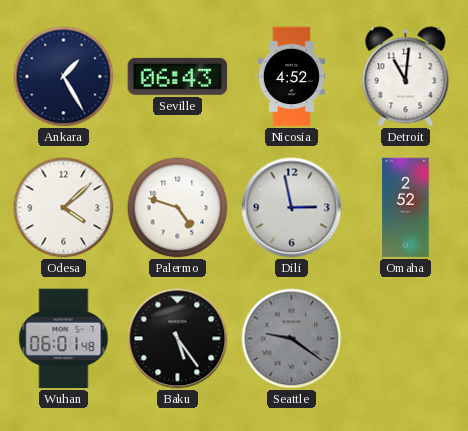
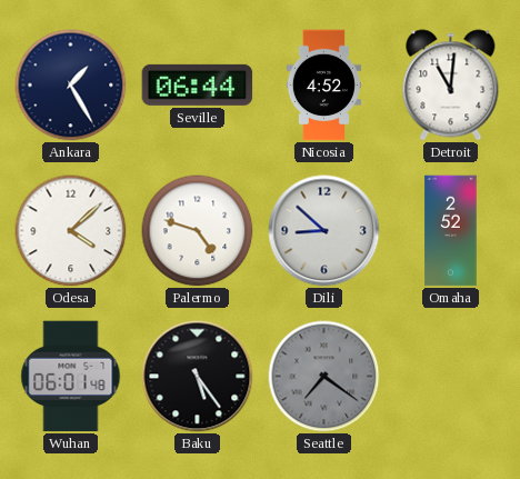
Seville: 06:43 -> 06:44
Dili: 2:58 -> 8:52
Seattle: 9:21 -> 7:21
